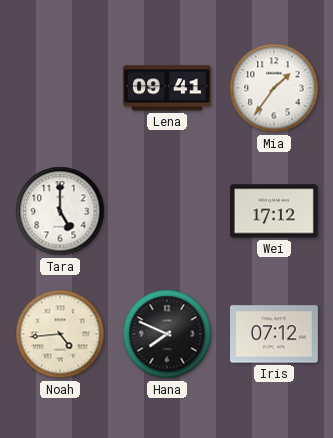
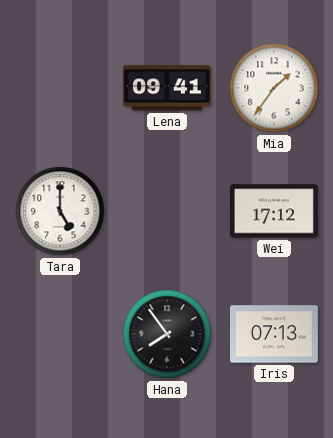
Noah: 4:44 -> none
Hana: 7:49 -> 7:54
Iris: 07:12 -> 07:13
